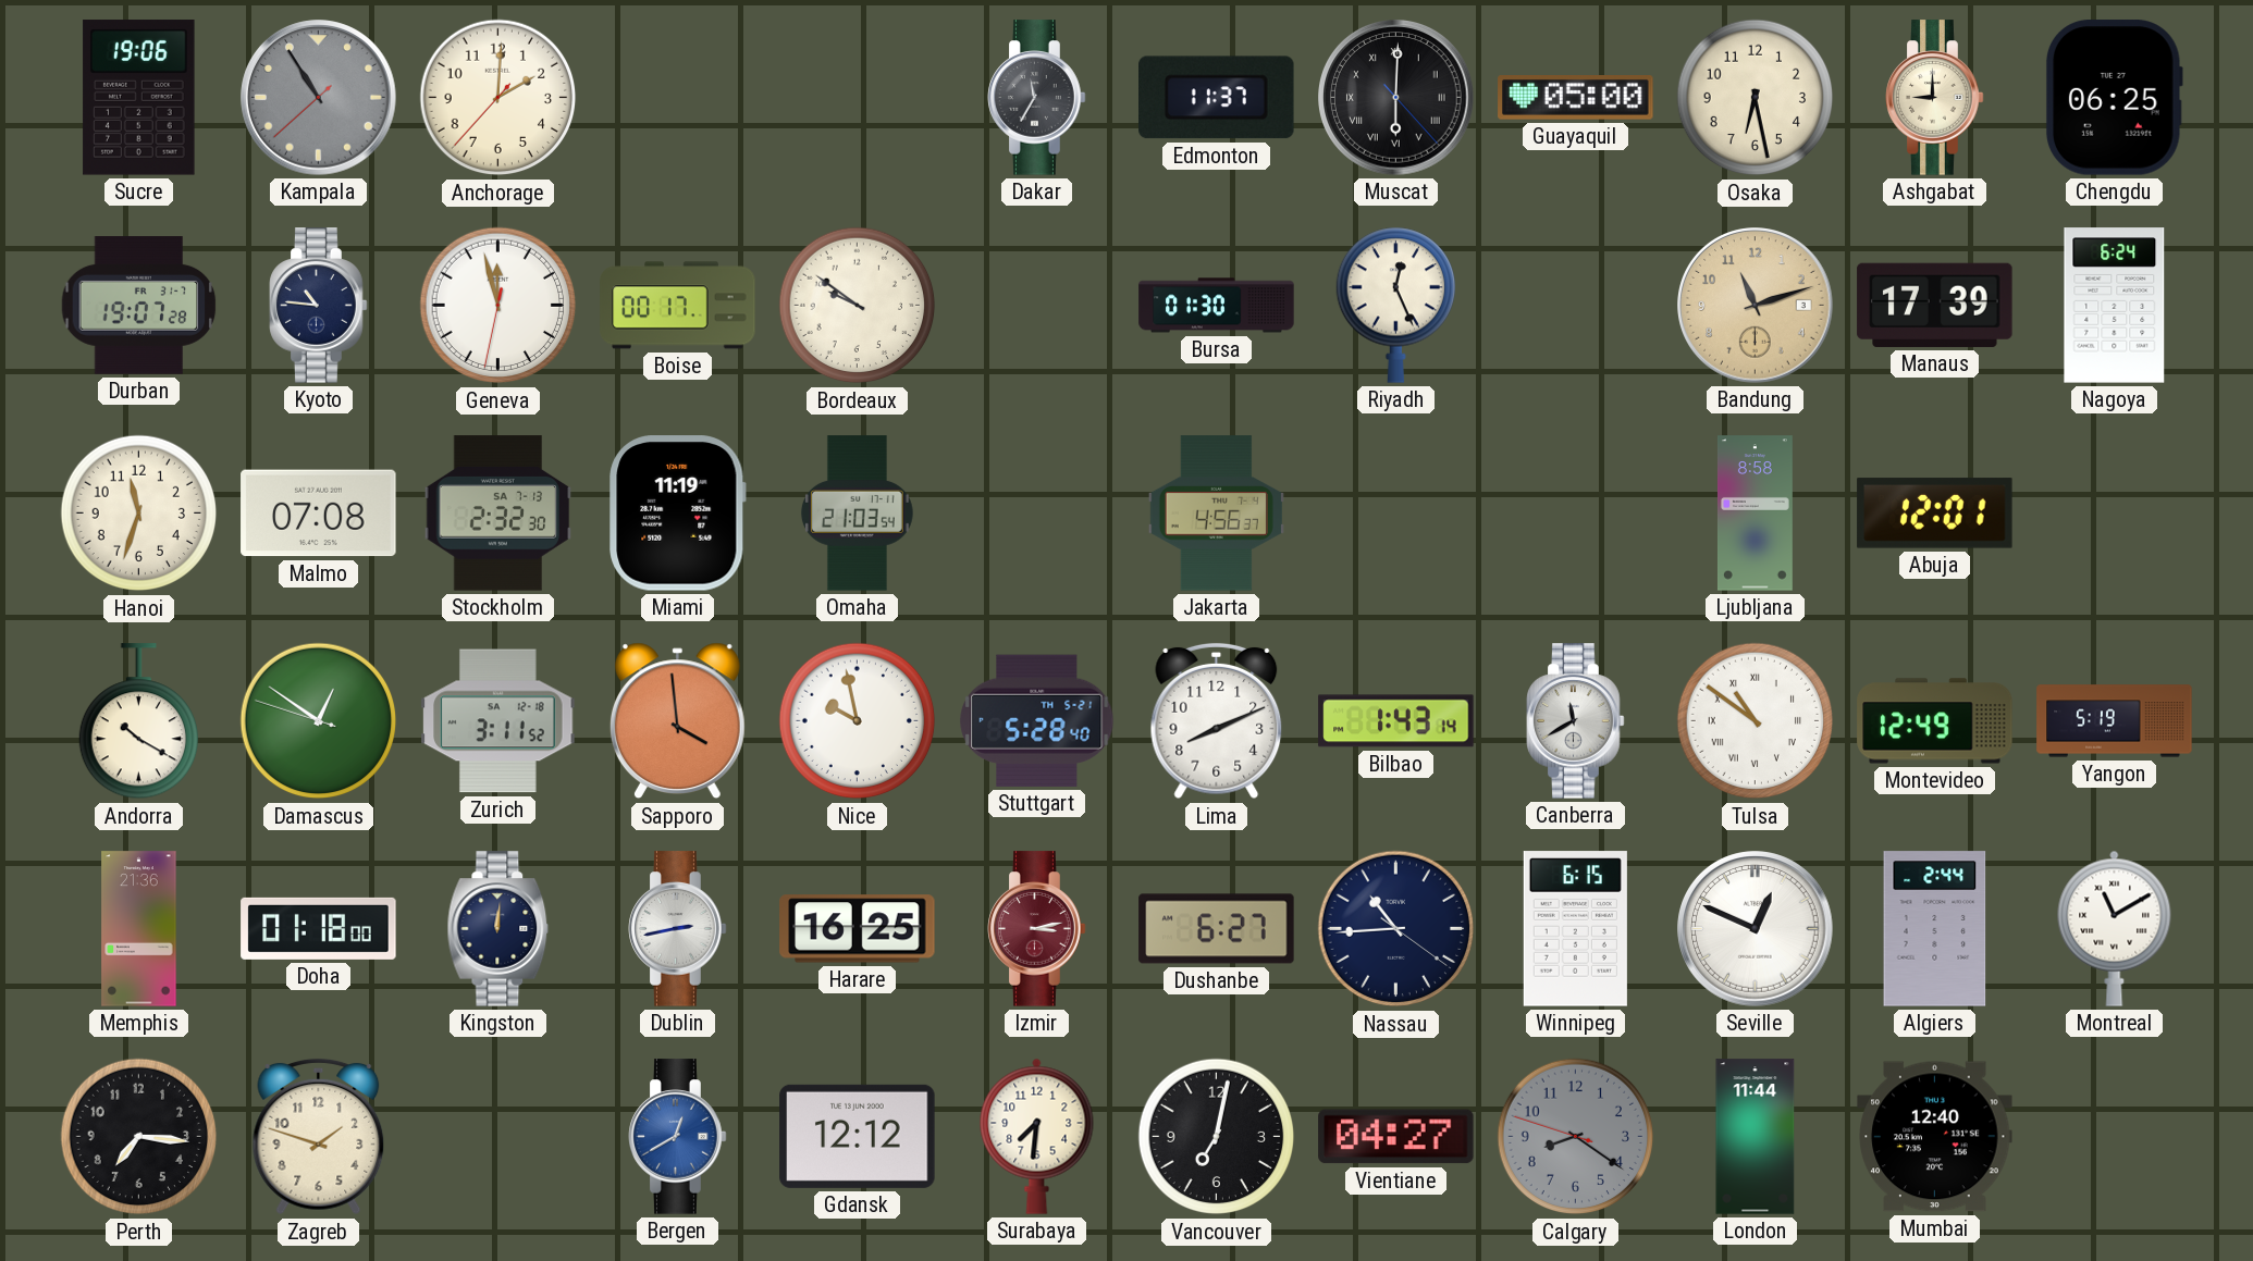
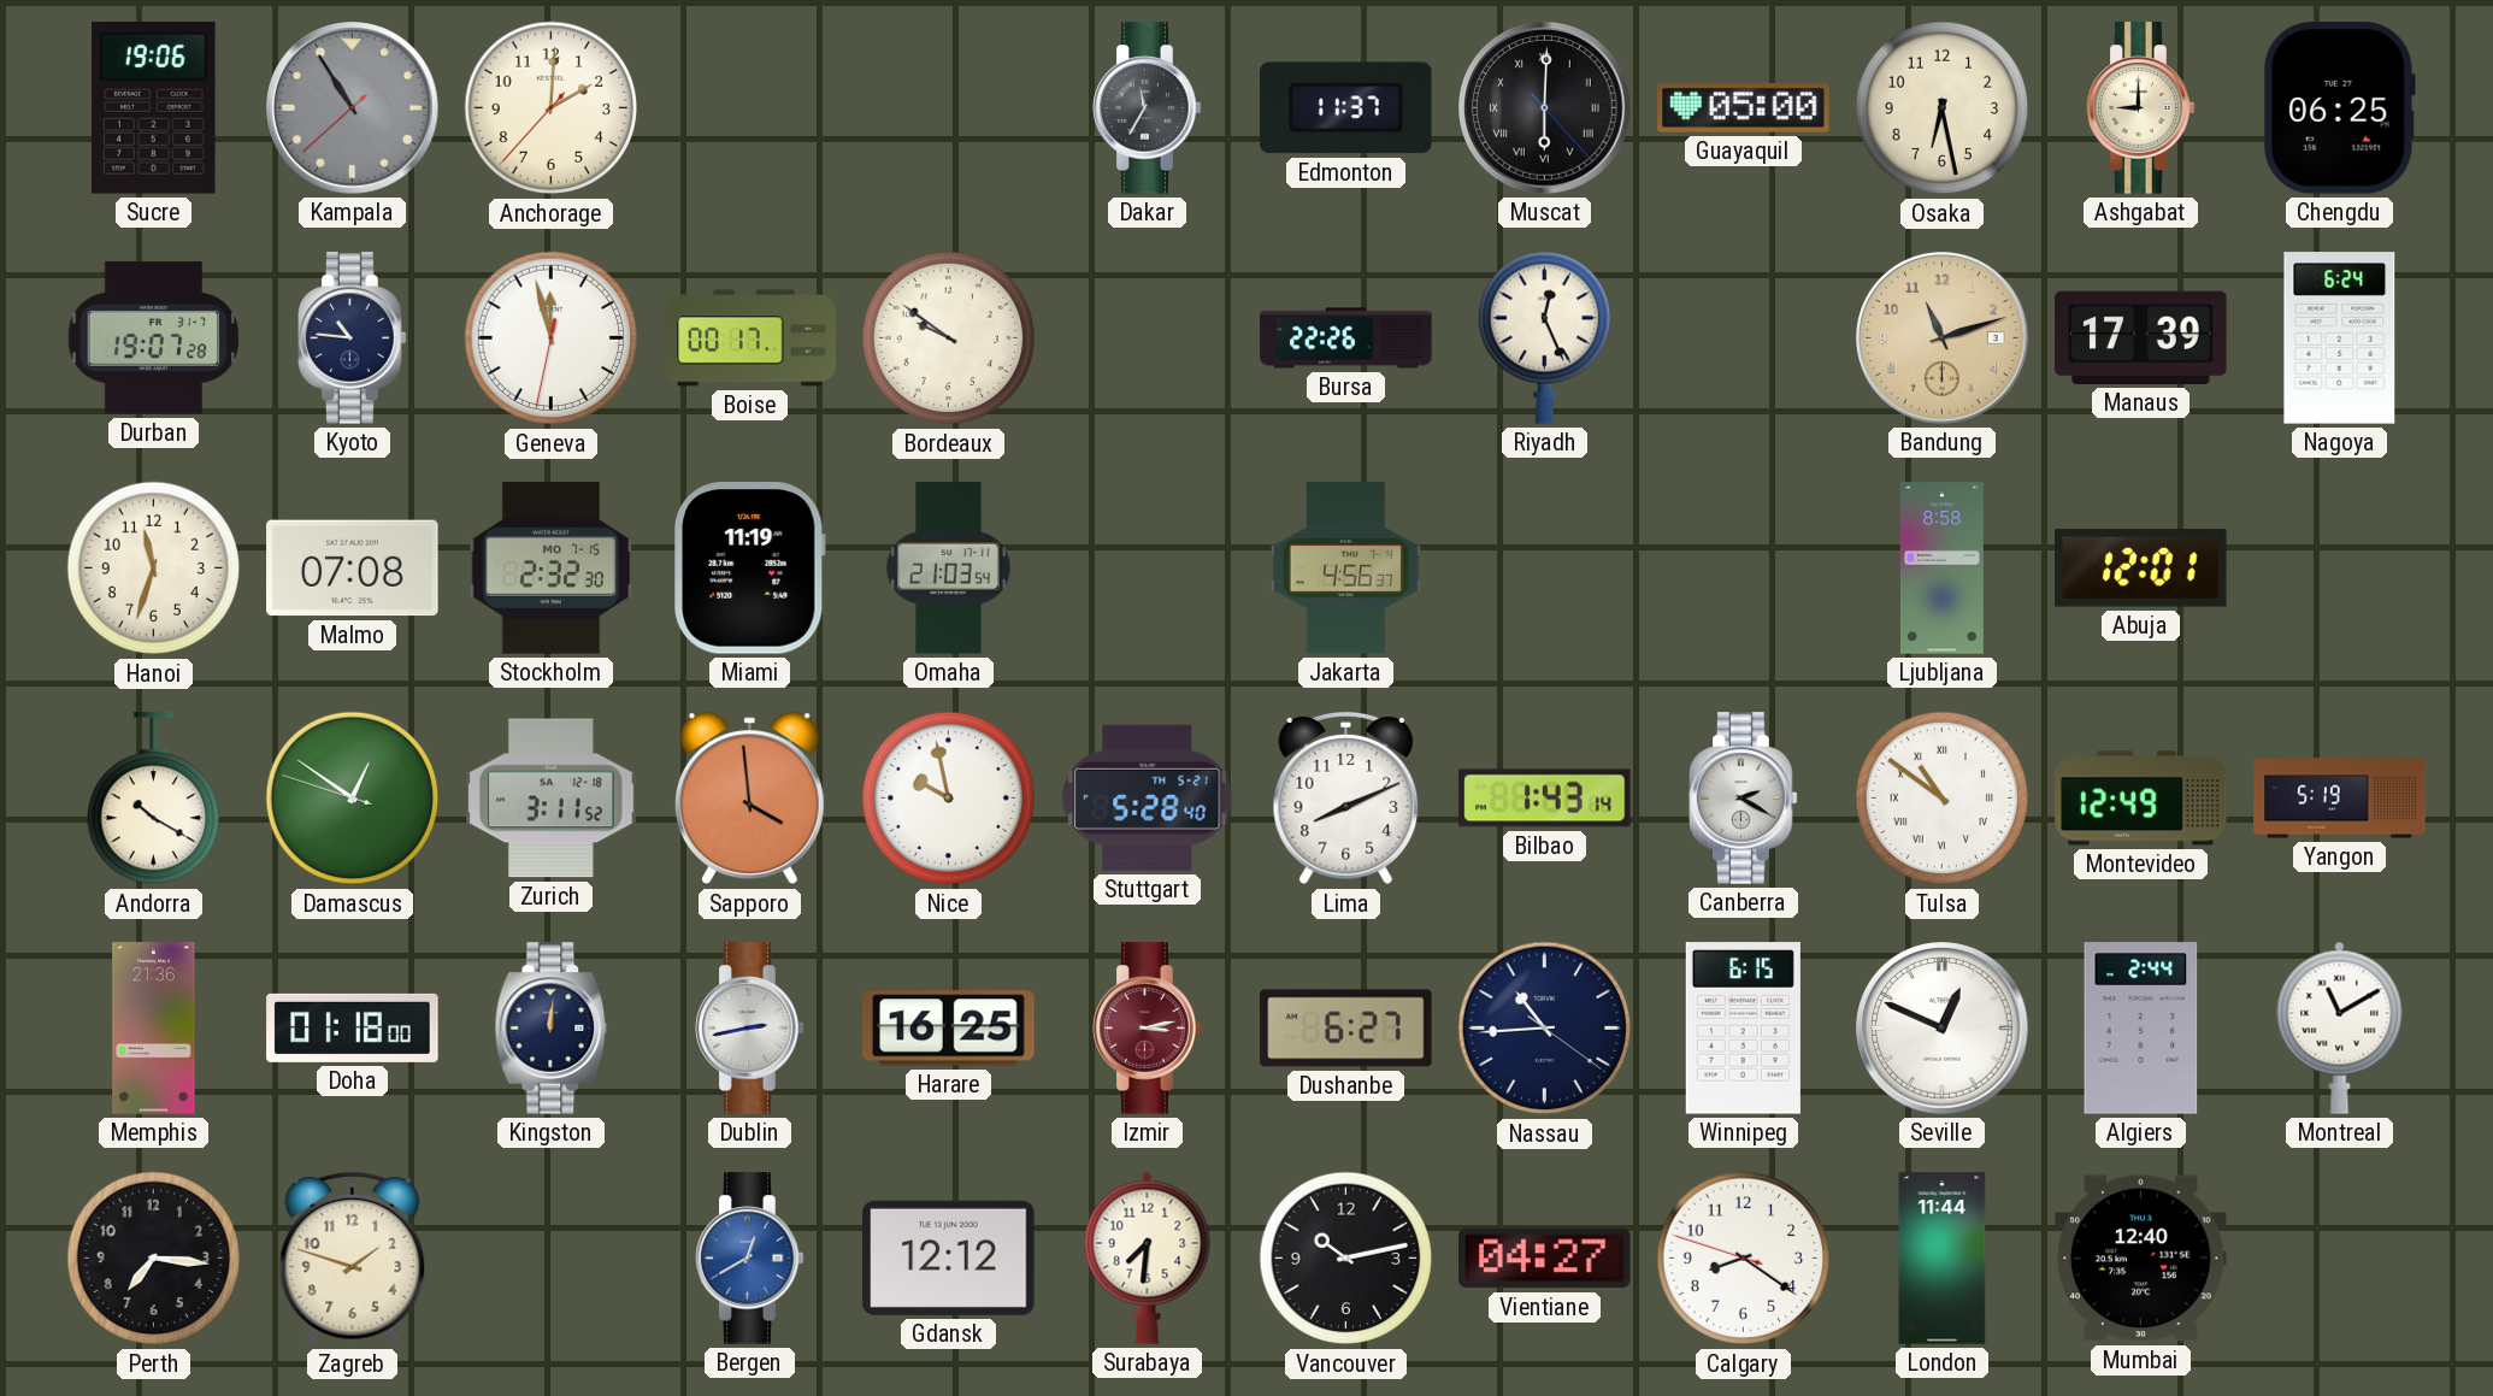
Bursa: 01:30 -> 22:26
Stockholm date: SA 7-13 -> MO 7-15
Canberra: 11:40 -> 2:20
Vancouver: 7:02 -> 10:13
Calgary dial: grey -> white
